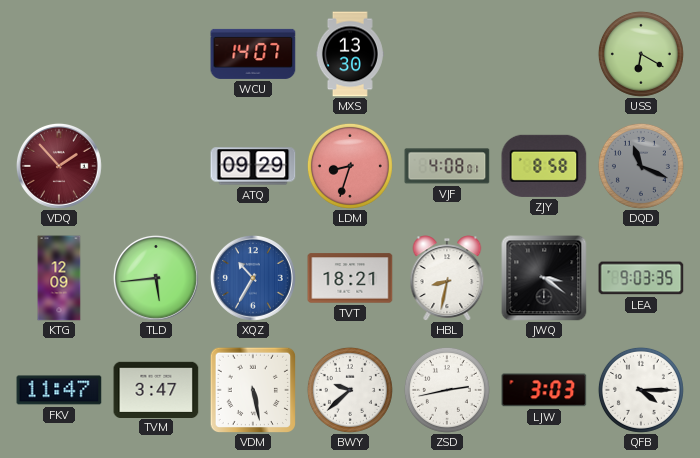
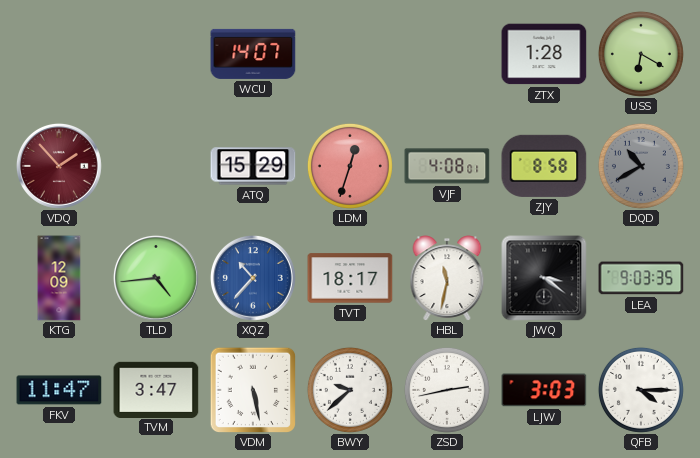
MXS: 13:30 -> none
ZTX: none -> 1:28
ATQ: 09:29 -> 15:29
LDM: 8:33 -> 12:33
DQD: 11:19 -> 10:40
TLD: 5:44 -> 4:44
XQZ: 10:35 -> 10:37
TVT: 18:21 -> 18:17
HBL: 8:32 -> 11:32
